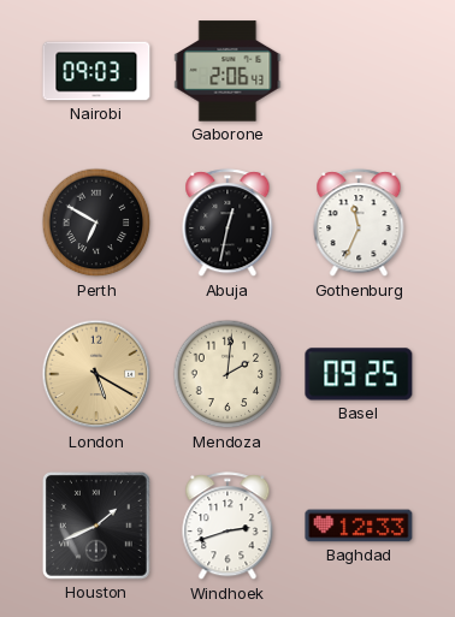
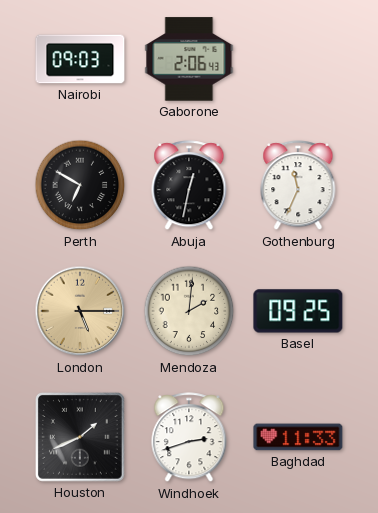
London: 5:20 -> 5:15
Baghdad: 12:33 -> 11:33
